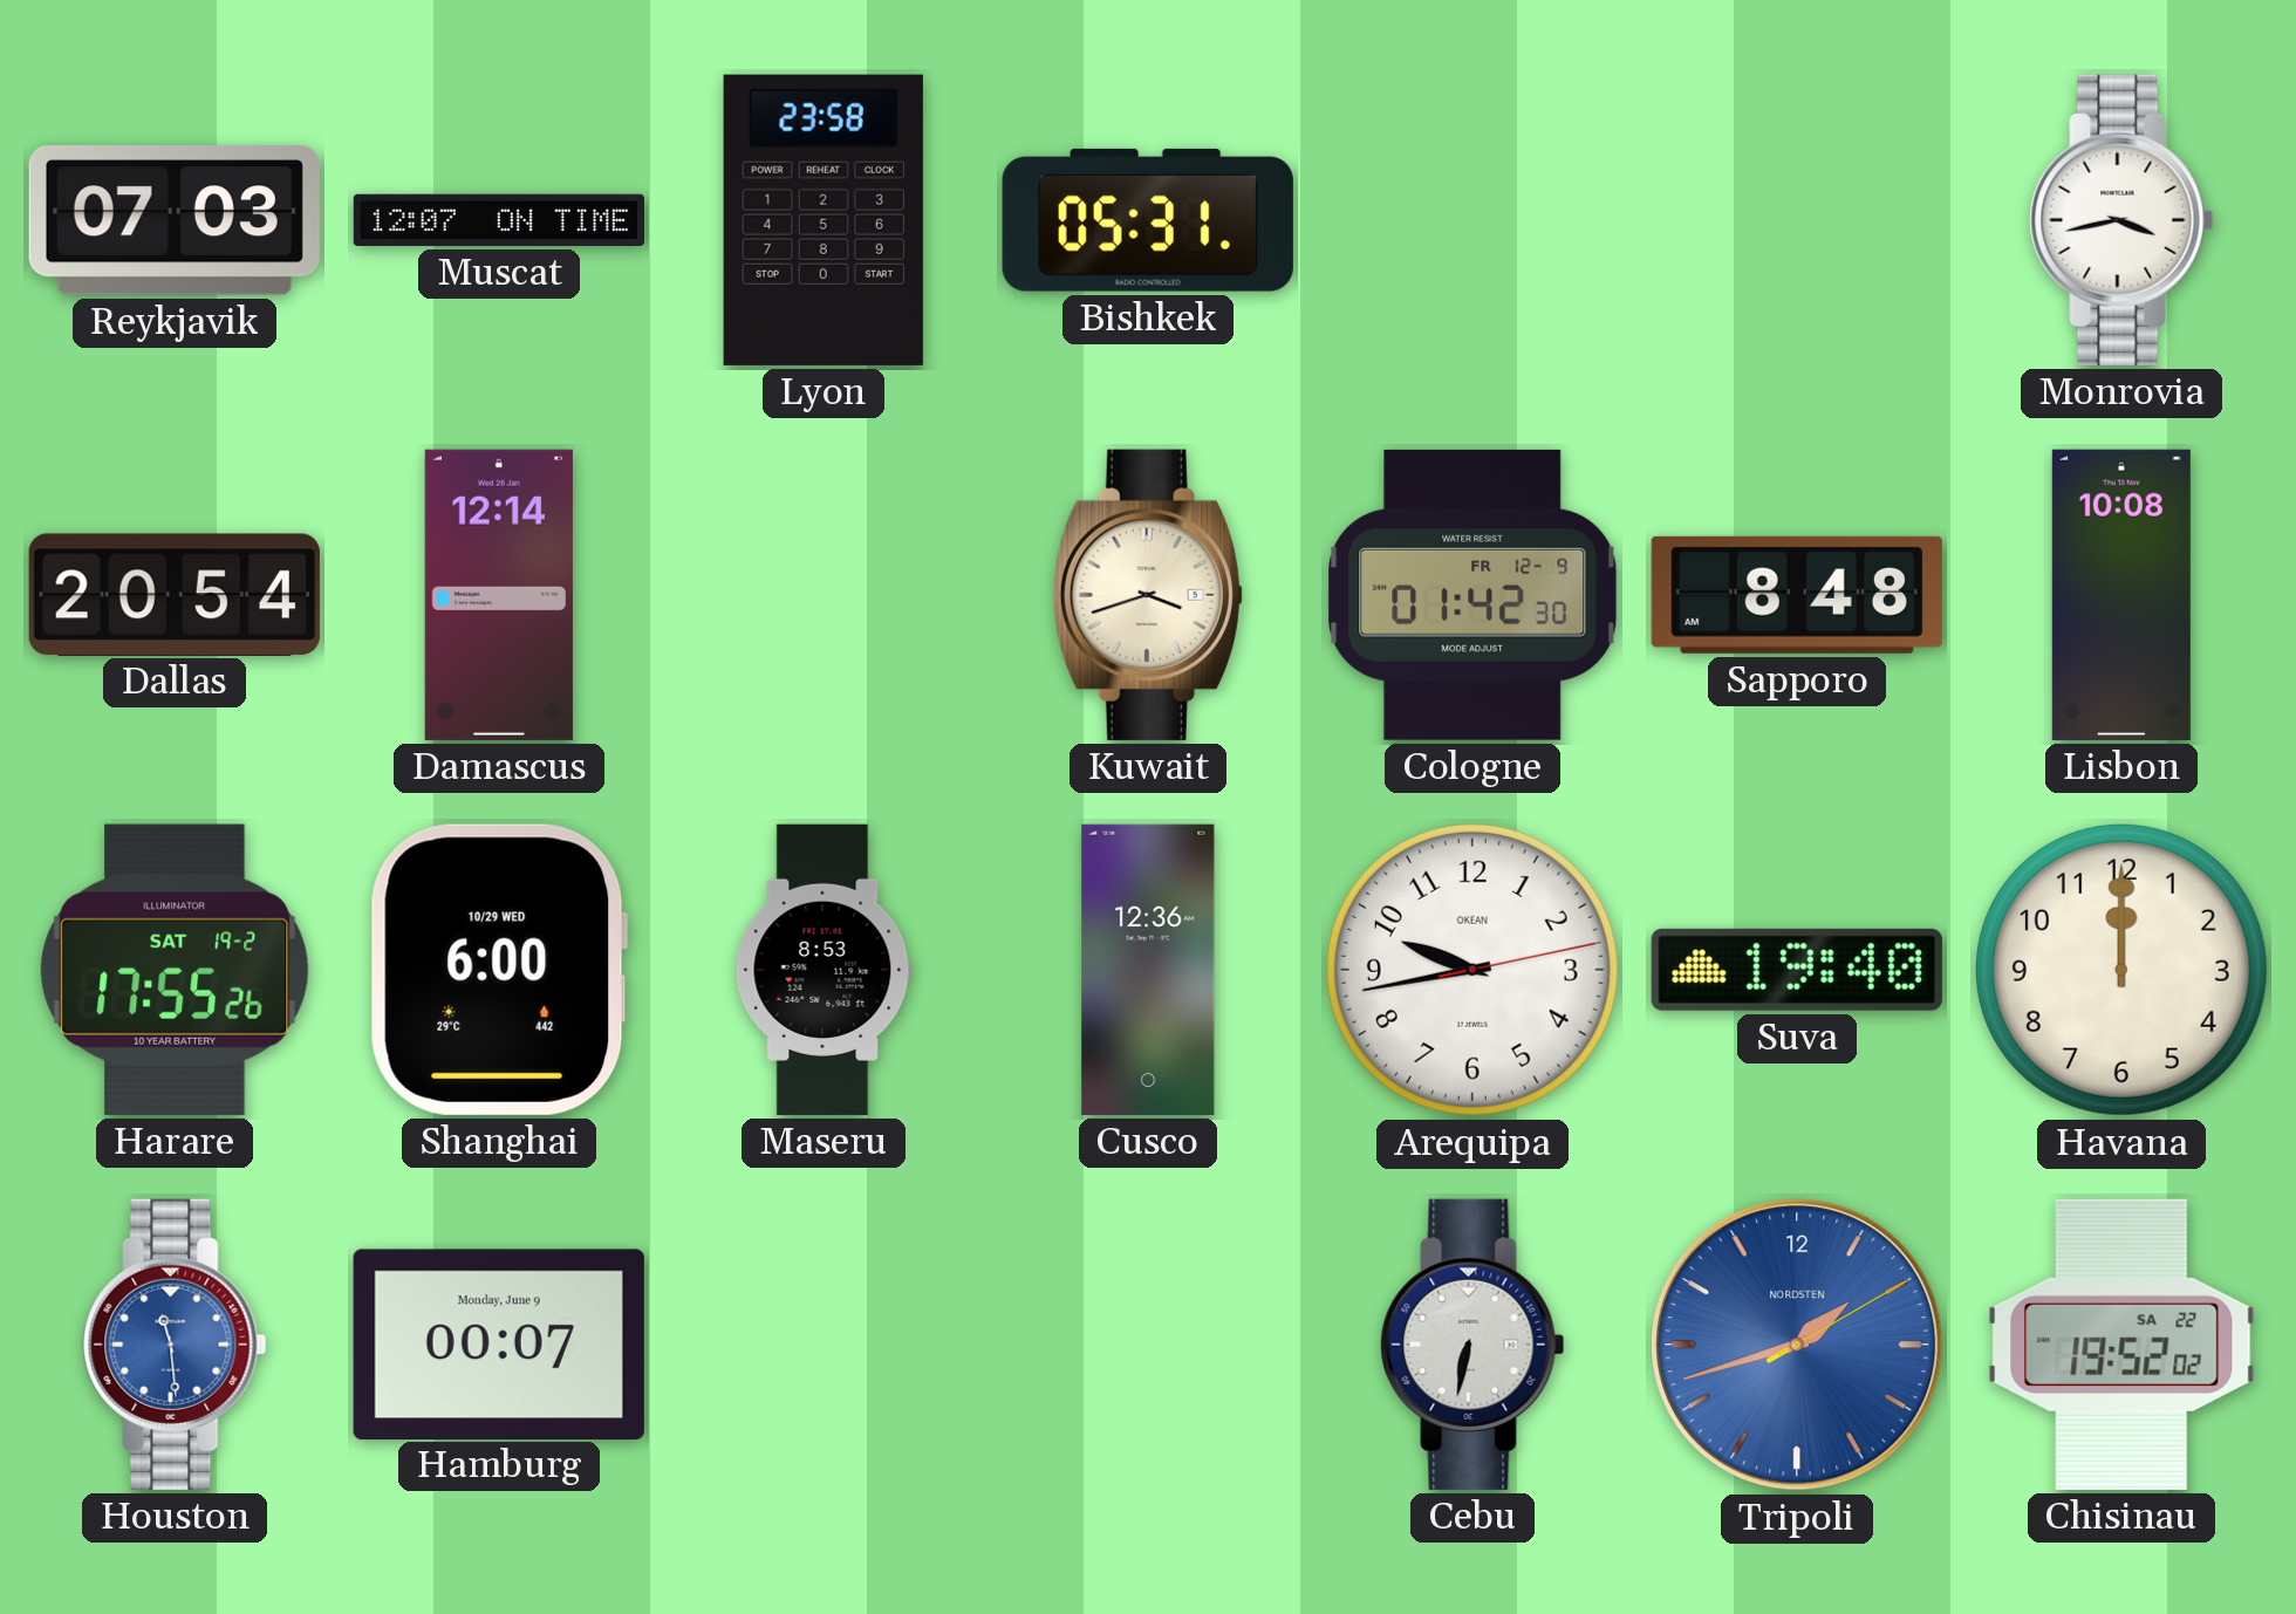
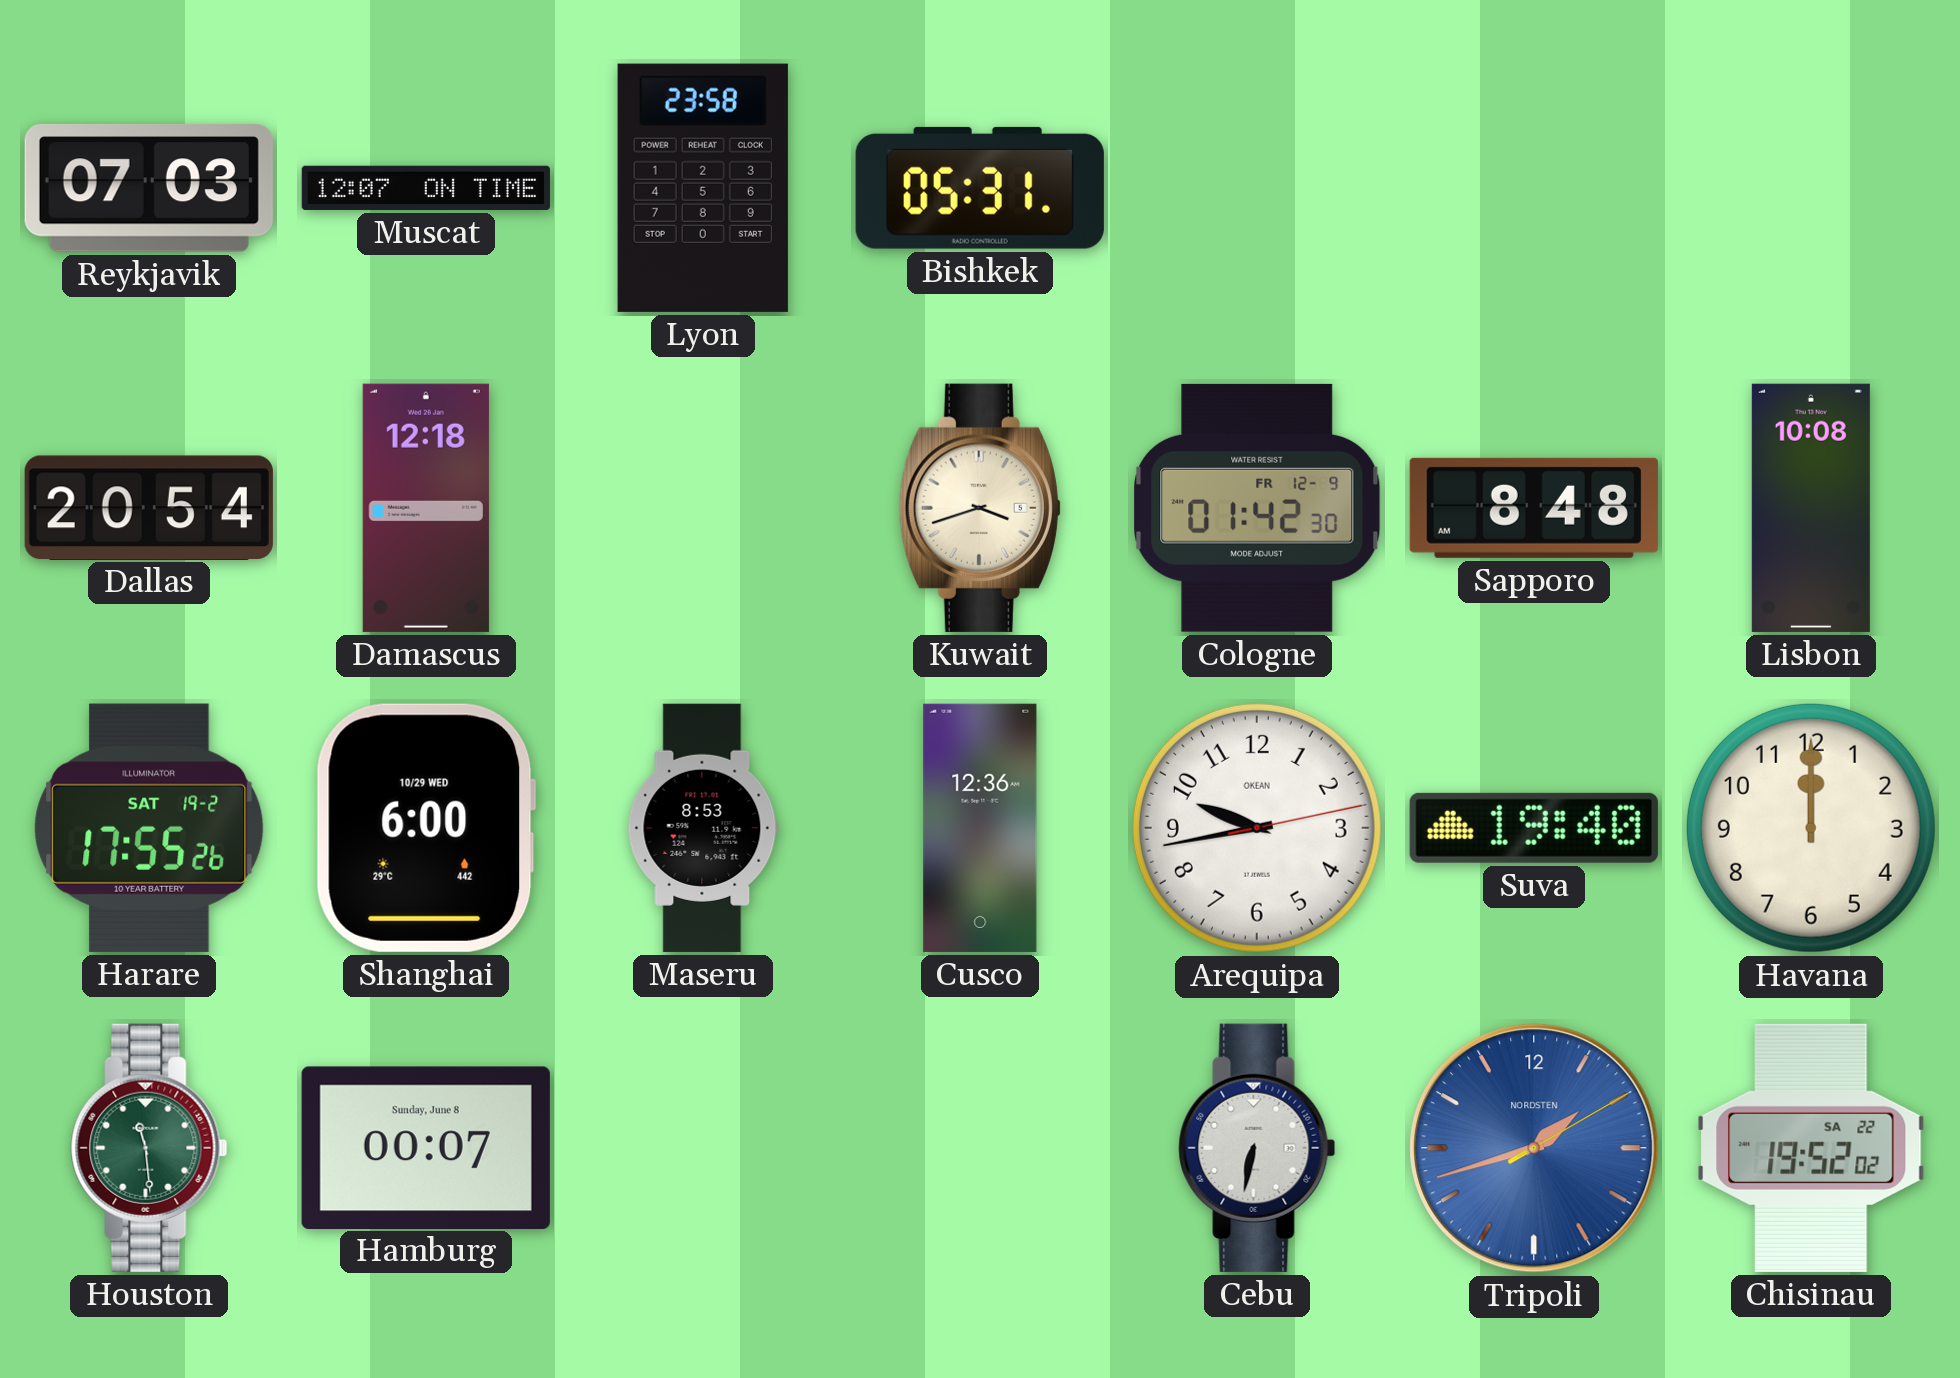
Monrovia: 3:43 -> none
Damascus: 12:14 -> 12:18
Houston dial: blue -> green
Hamburg date: Monday, June 9 -> Sunday, June 8
